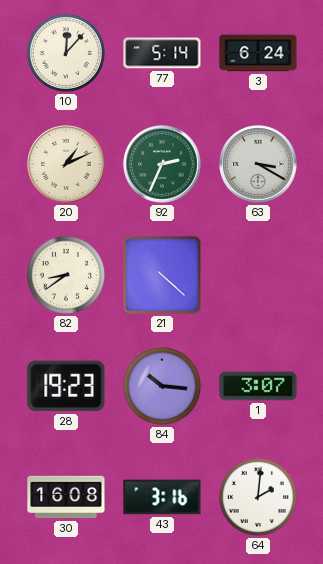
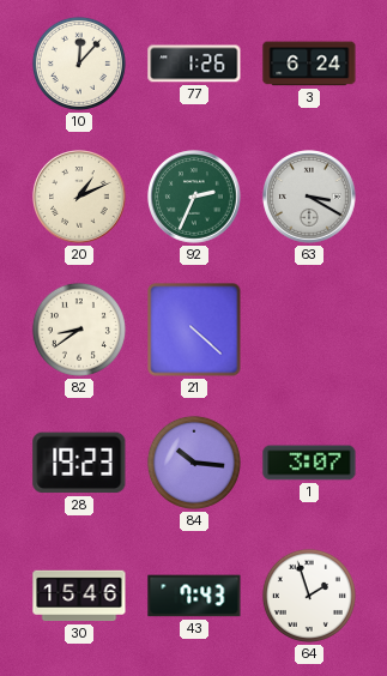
77: 5:14 -> 1:26
30: 16:08 -> 15:46
43: 3:16 -> 7:43
64: 2:01 -> 1:57
